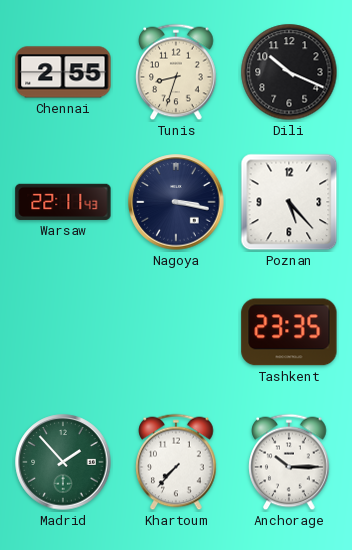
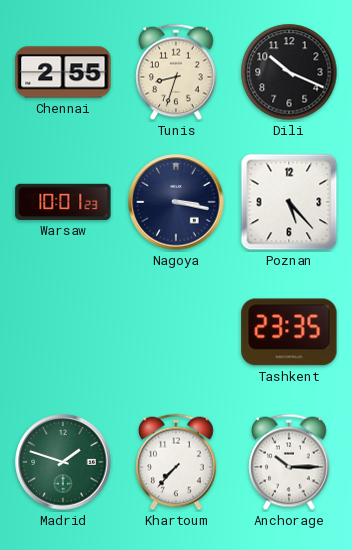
Warsaw: 22:11 -> 10:01
Madrid: 1:53 -> 1:48
